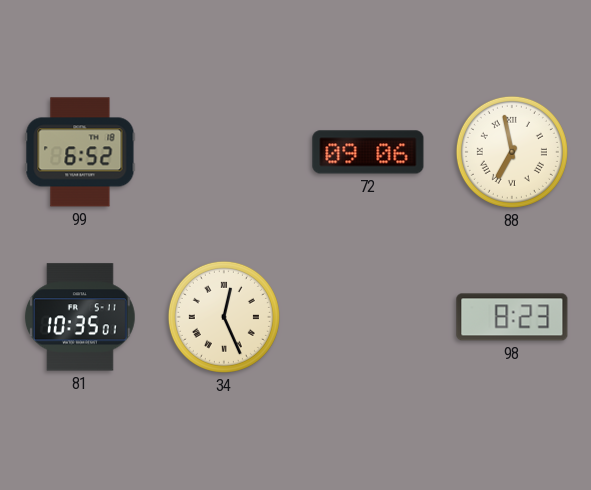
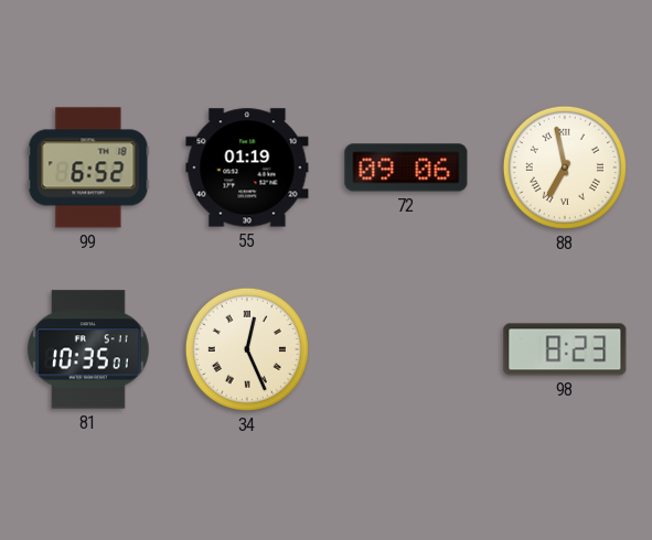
55: none -> 01:19
